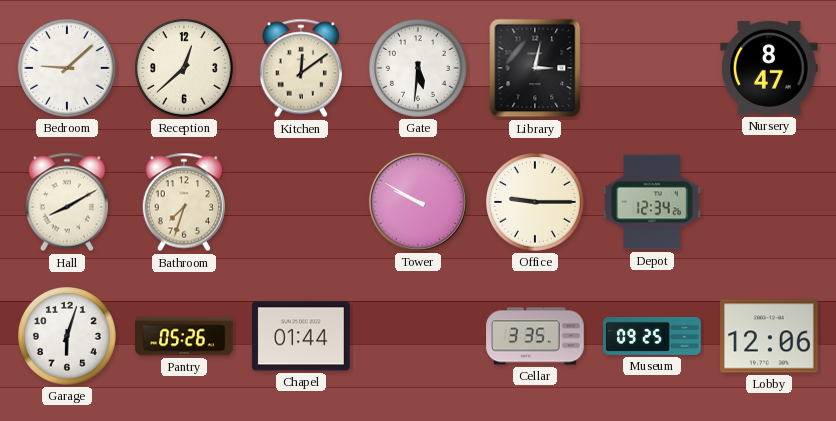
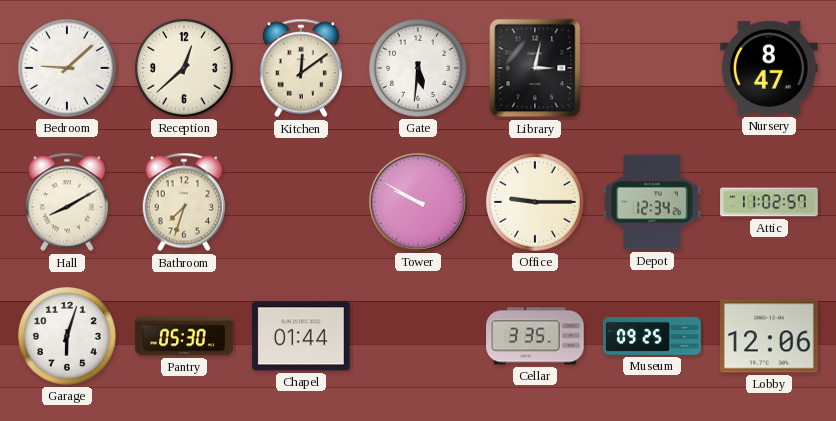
Attic: none -> 11:02
Pantry: 05:26 -> 05:30
